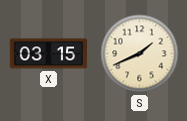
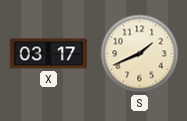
X: 03:15 -> 03:17
